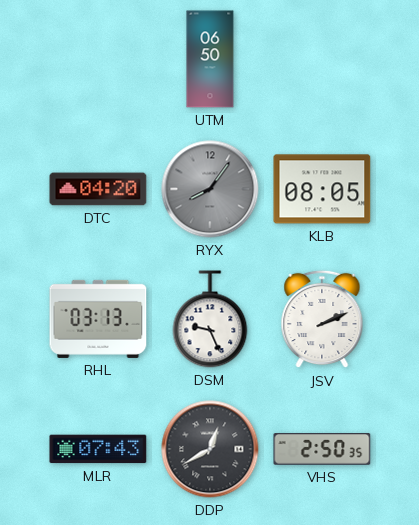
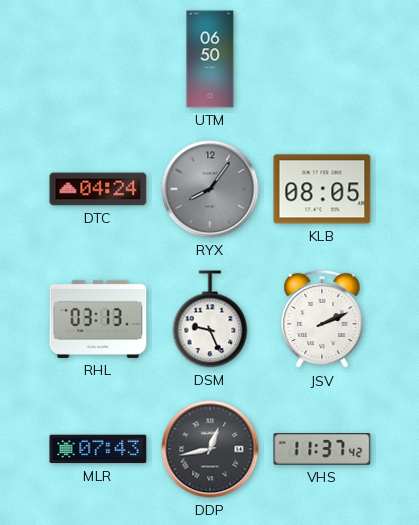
DTC: 04:20 -> 04:24
DDP: 12:40 -> 12:43
VHS: 2:50 -> 11:37
